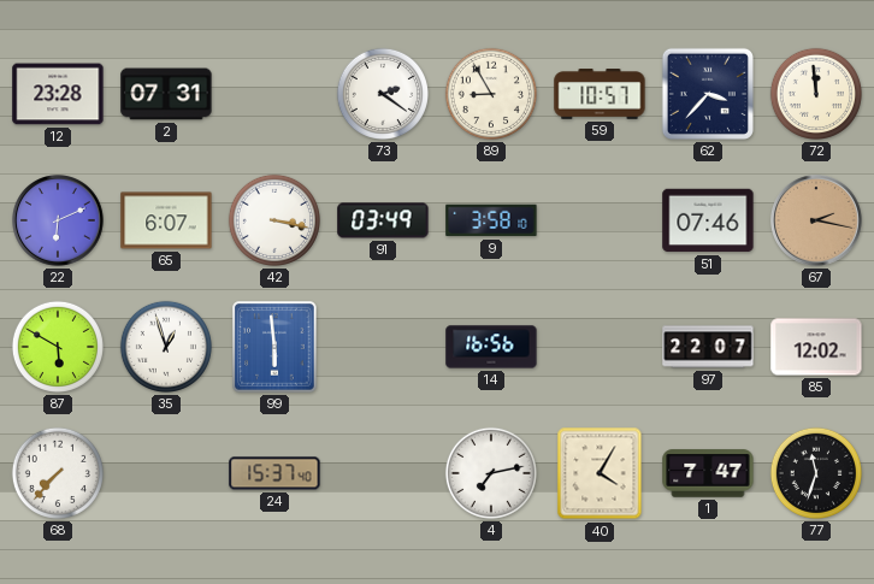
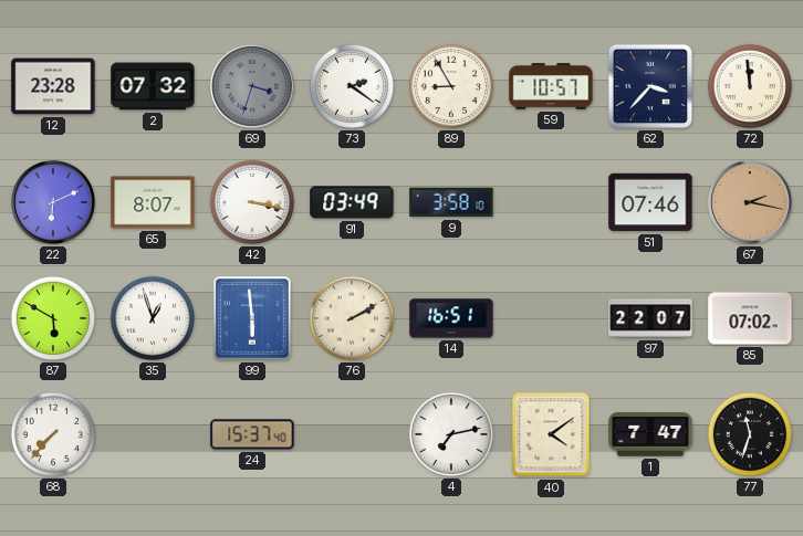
2: 07:31 -> 07:32
69: none -> 3:33
65: 6:07 -> 8:07
76: none -> 2:10
14: 16:56 -> 16:51
85: 12:02 -> 07:02
40: 4:05 -> 4:09
